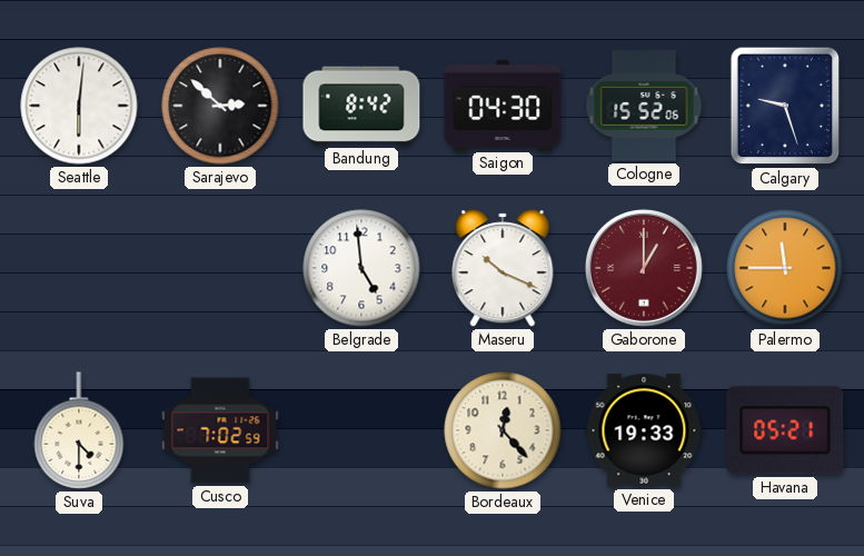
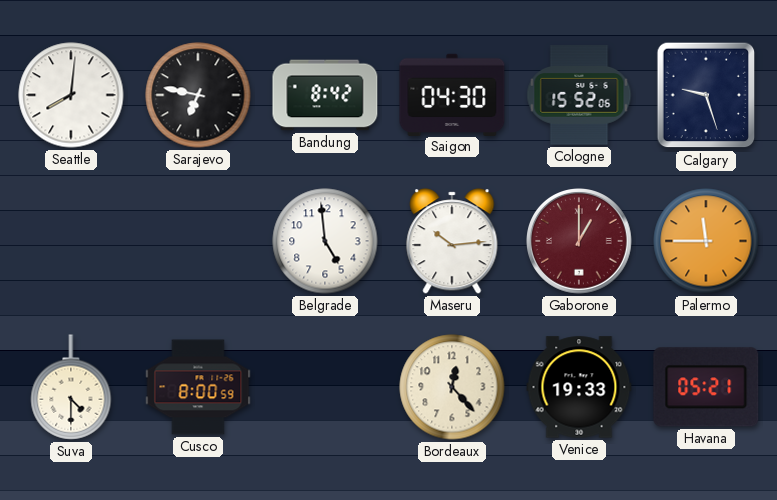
Seattle: 6:01 -> 8:01
Sarajevo: 2:52 -> 6:47
Maseru: 10:19 -> 10:14
Cusco: 7:02 -> 8:00
